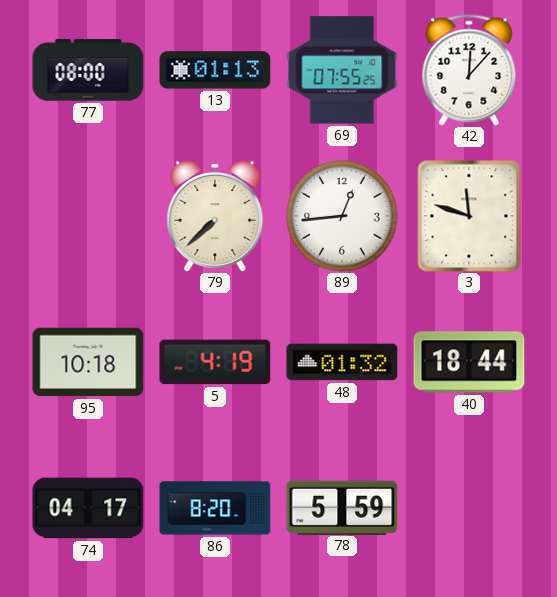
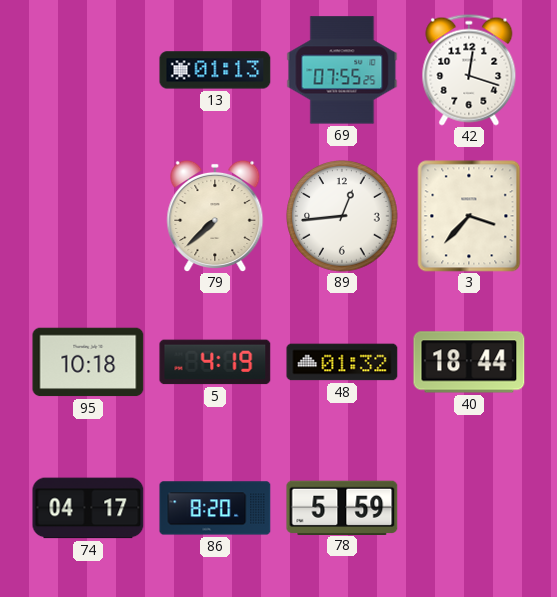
77: 08:00 -> none
42: 12:07 -> 12:18
3: 11:48 -> 3:37
